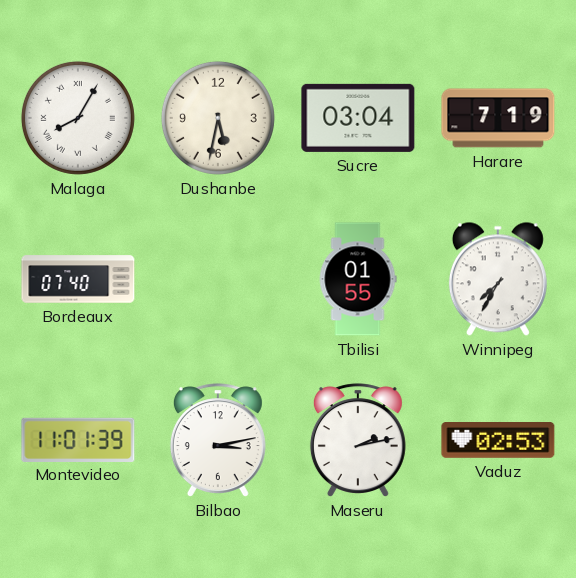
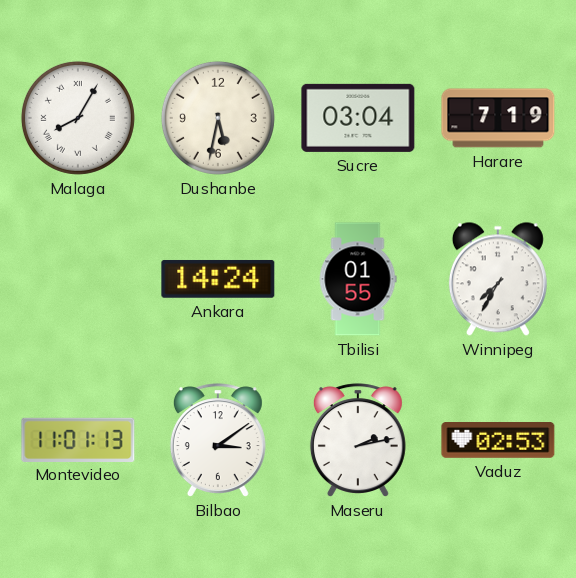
Bordeaux: 07:40 -> none
Ankara: none -> 14:24
Montevideo: 11:01:39 -> 11:01:13
Bilbao: 3:13 -> 3:09
